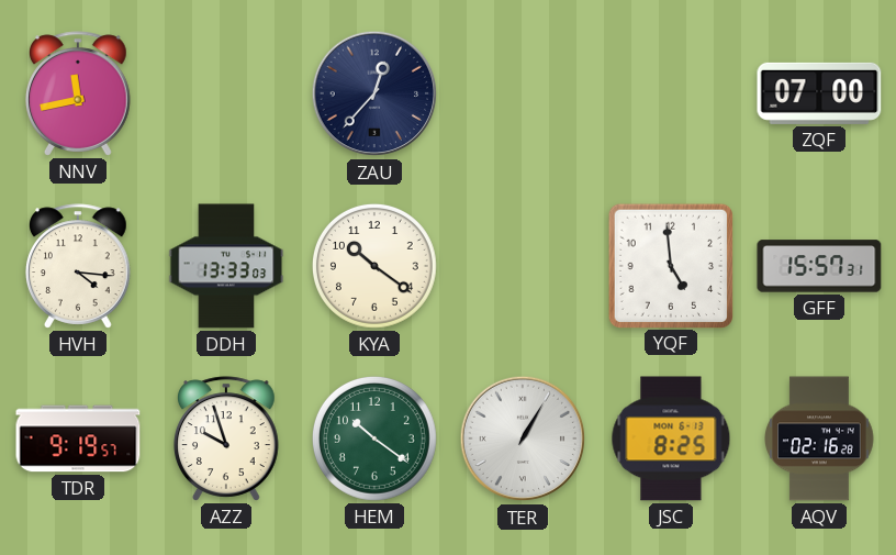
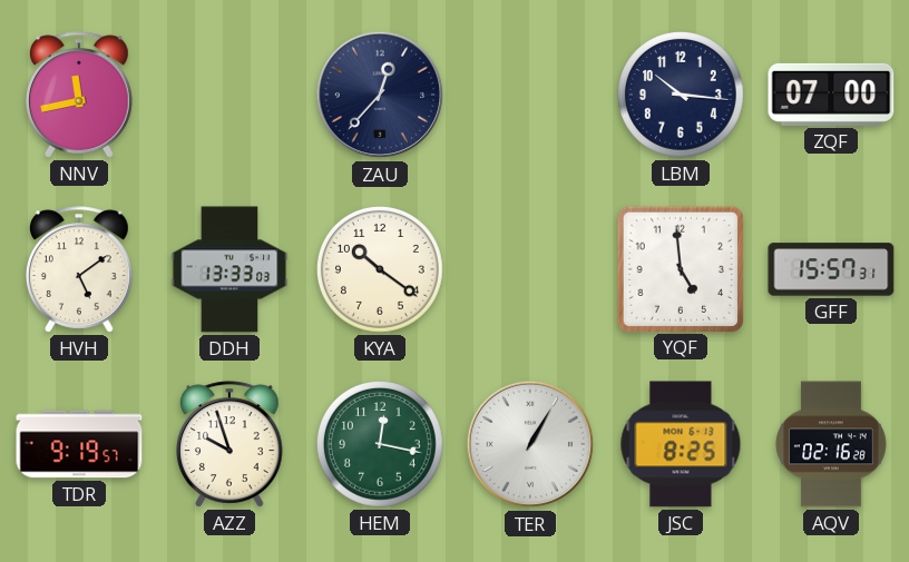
LBM: none -> 10:16
HVH: 4:16 -> 5:09
HEM: 10:21 -> 12:17
